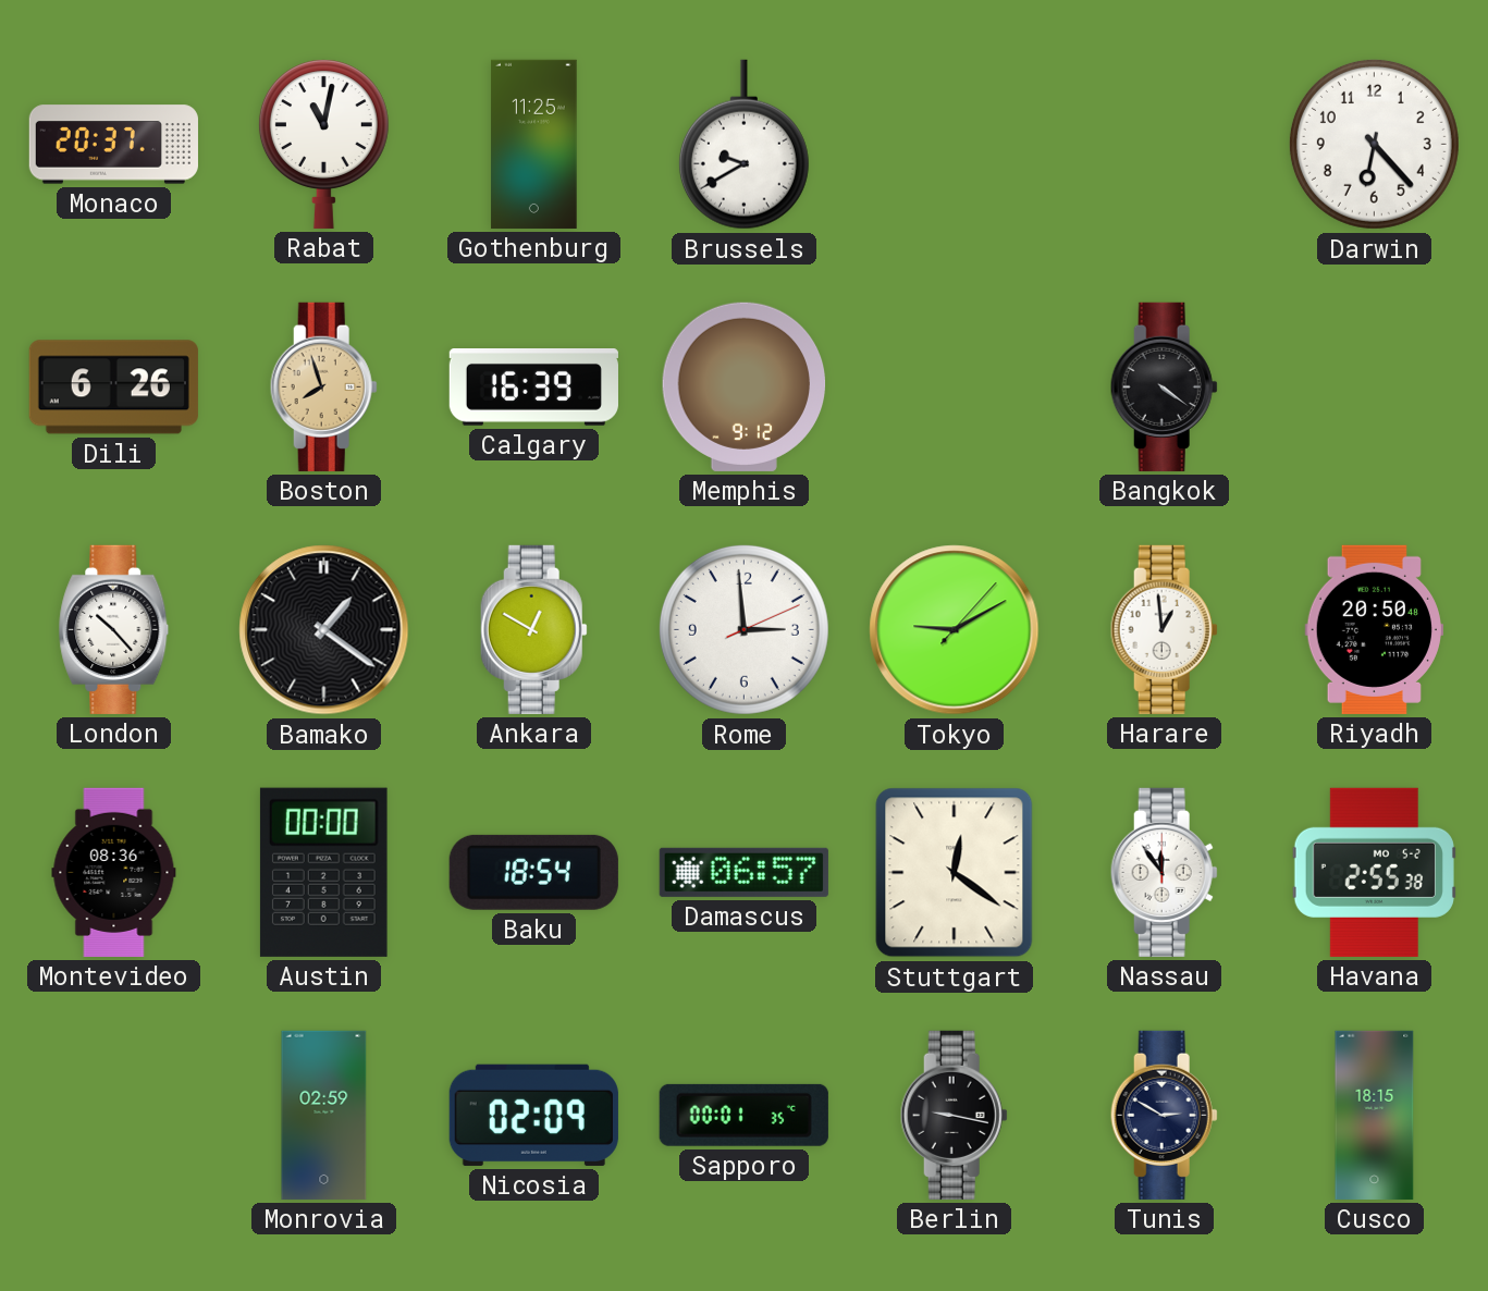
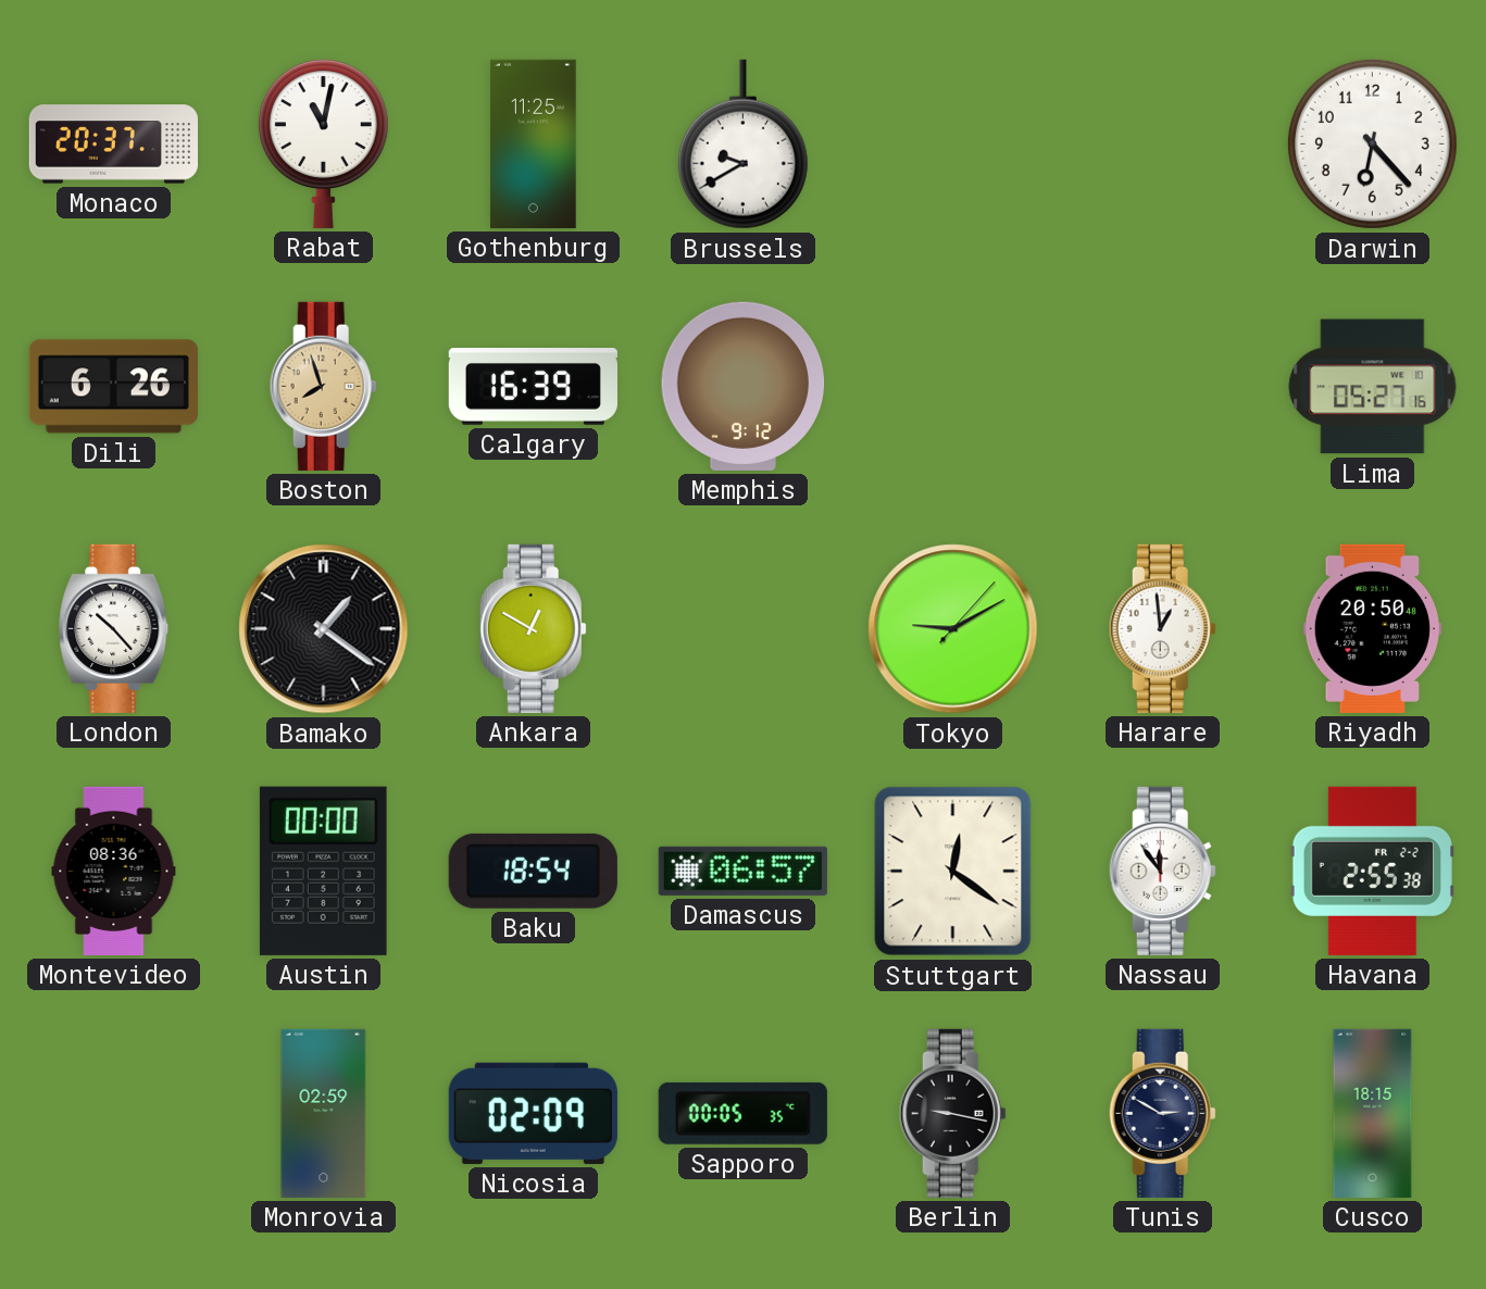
Bangkok: 4:21 -> none
Lima: none -> 05:27
Rome: 2:59 -> none
Havana date: MO 5-2 -> FR 2-2
Sapporo: 00:01 -> 00:05
